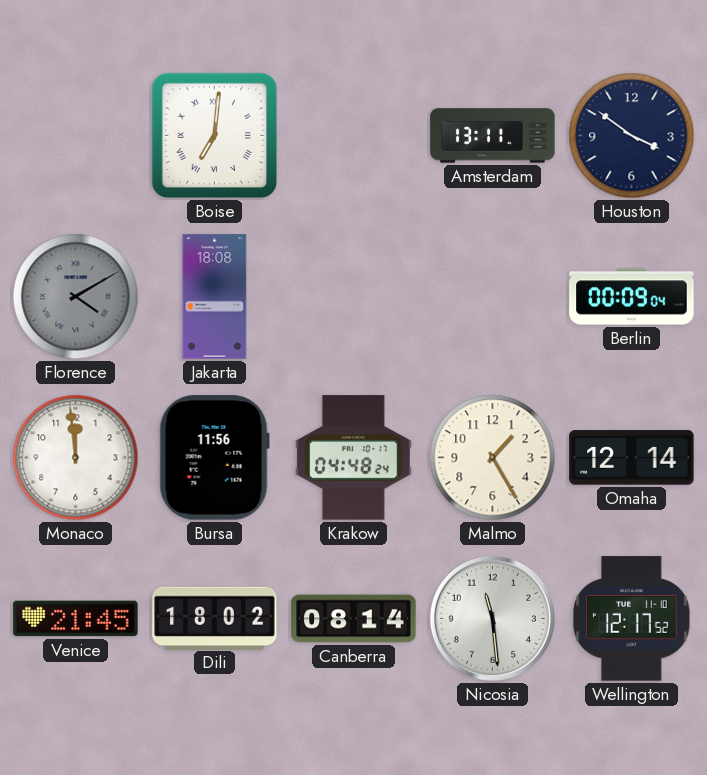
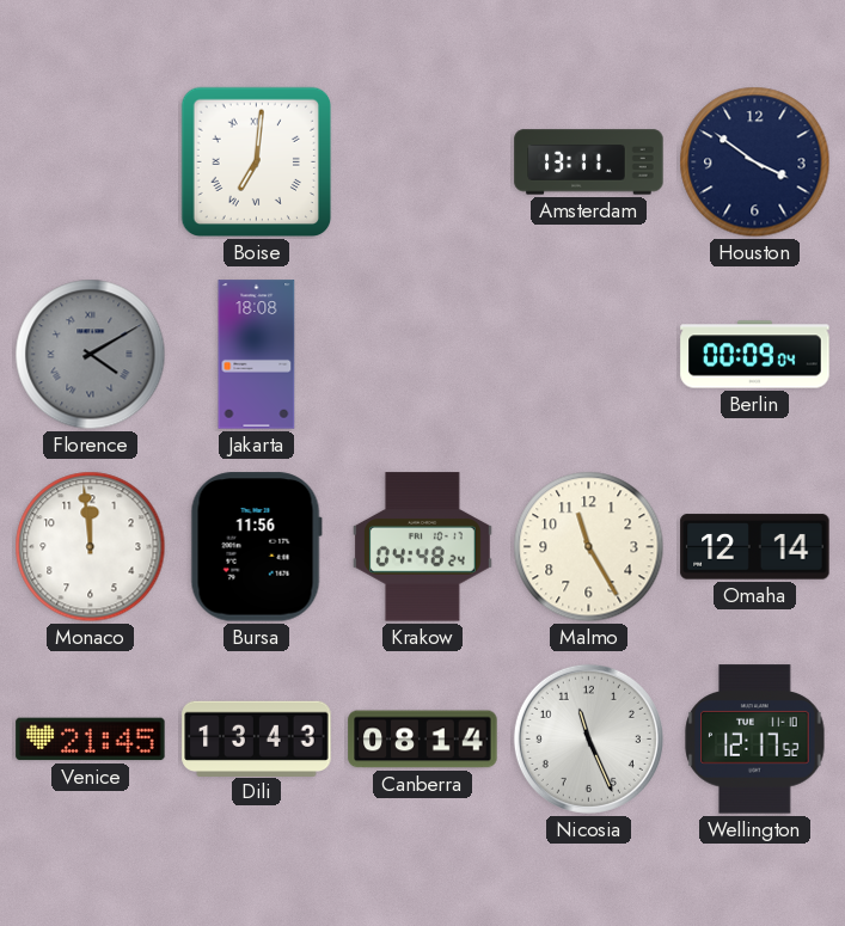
Malmo: 1:25 -> 11:25
Dili: 18:02 -> 13:43
Nicosia: 11:29 -> 11:26
